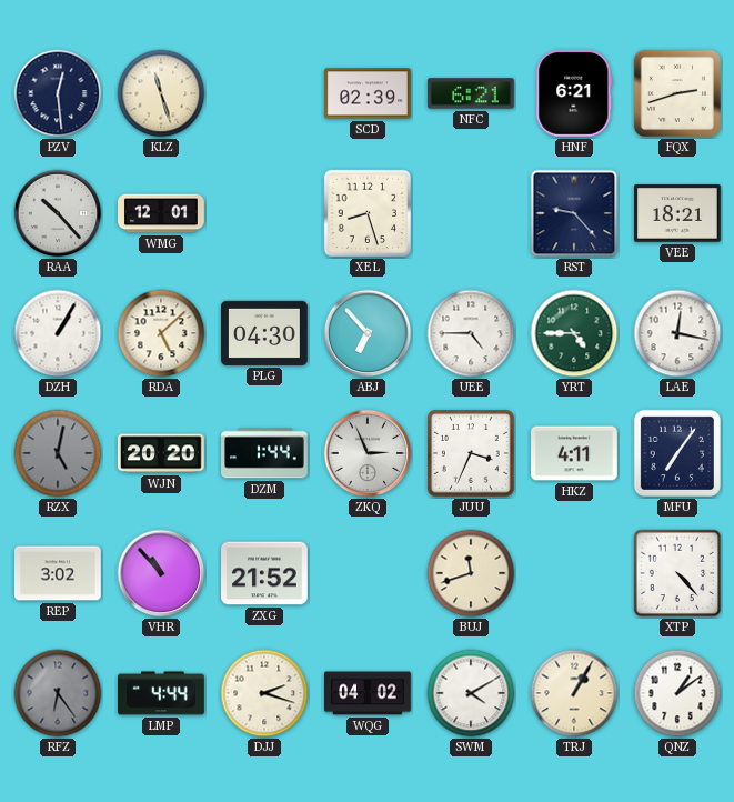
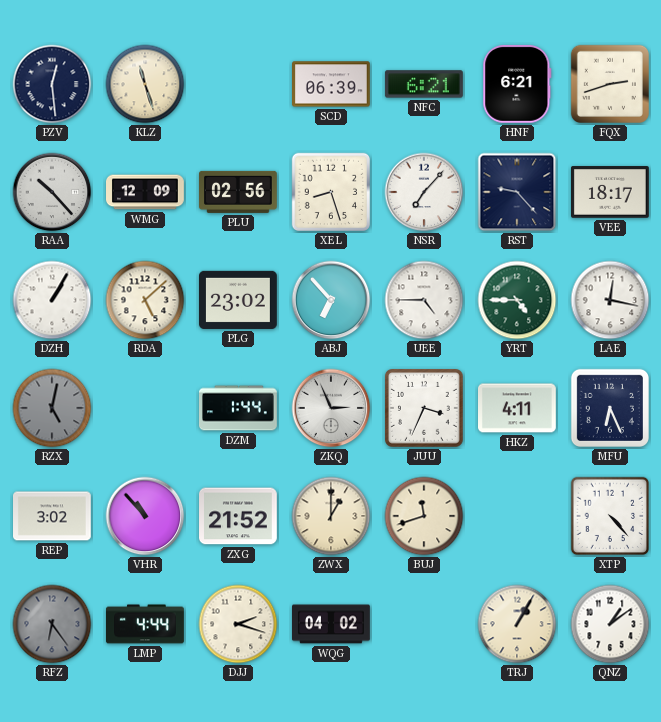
SCD: 02:39 -> 06:39
WMG: 12:01 -> 12:09
PLU: none -> 02:56
NSR: none -> 7:07
VEE: 18:21 -> 18:17
PLG: 04:30 -> 23:02
WJN: 20:20 -> none
MFU: 7:06 -> 6:26
ZWX: none -> 1:00
SWM: 4:10 -> none
